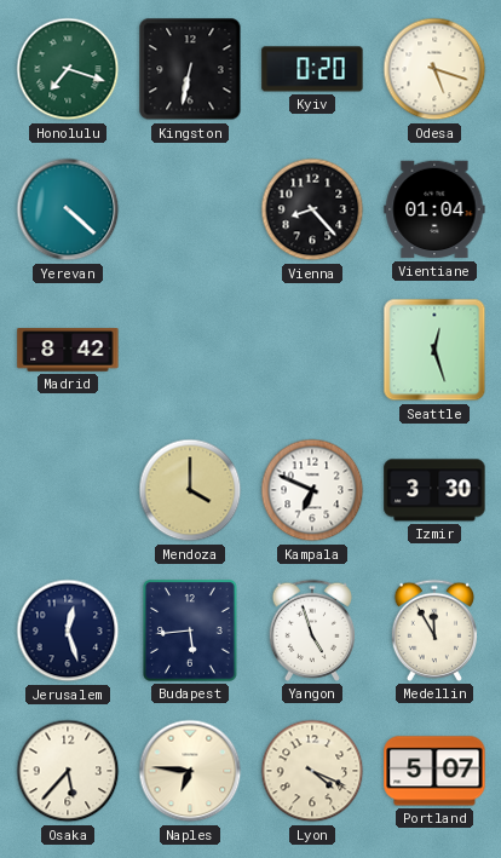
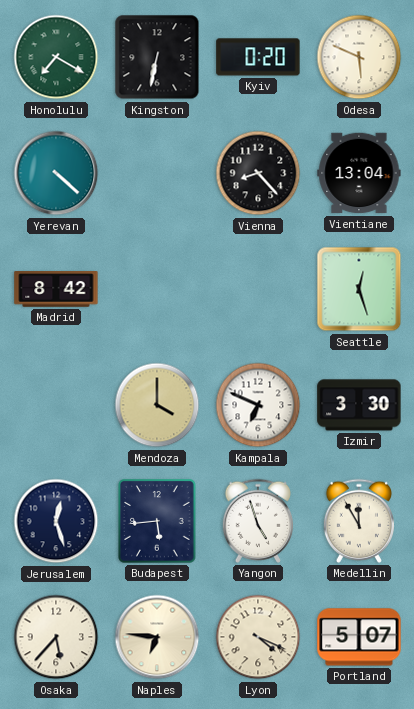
Honolulu: 7:18 -> 7:20
Odesa: 5:18 -> 5:49
Vientiane: 01:04 -> 13:04
